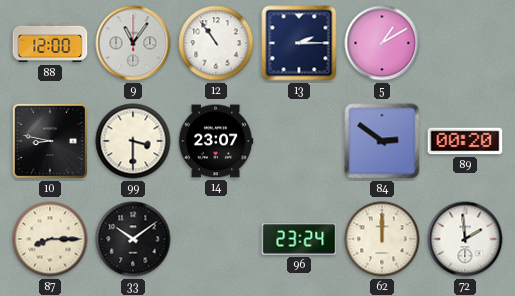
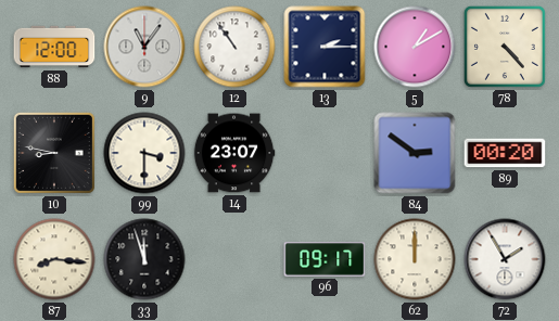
78: none -> 4:23
87: 8:15 -> 8:16
33: 10:09 -> 11:57
96: 23:24 -> 09:17
72: 1:59 -> 1:55
